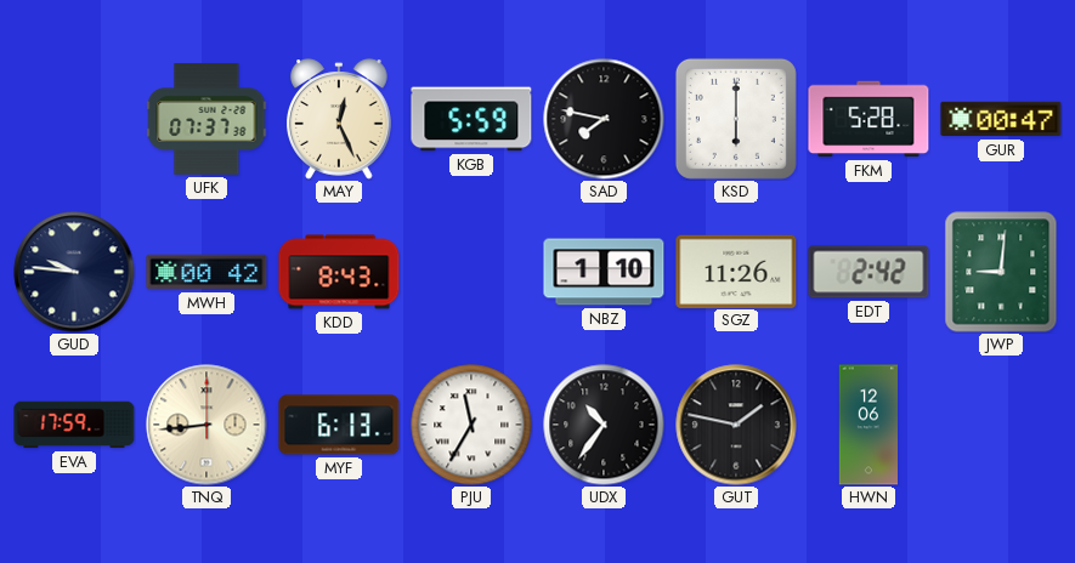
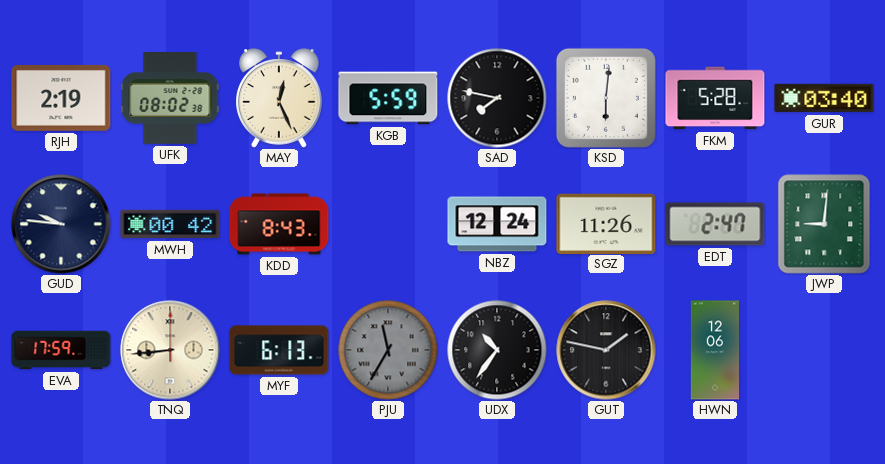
RJH: none -> 2:19
UFK: 07:37 -> 08:02
KSD: 6:00 -> 6:01
GUR: 00:47 -> 03:40
NBZ: 1:10 -> 12:24
EDT: 2:42 -> 2:47
PJU dial: white -> grey
